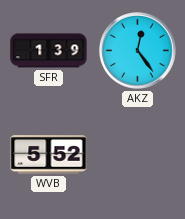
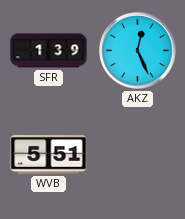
AKZ: 12:24 -> 12:26
WVB: 5:52 -> 5:51
